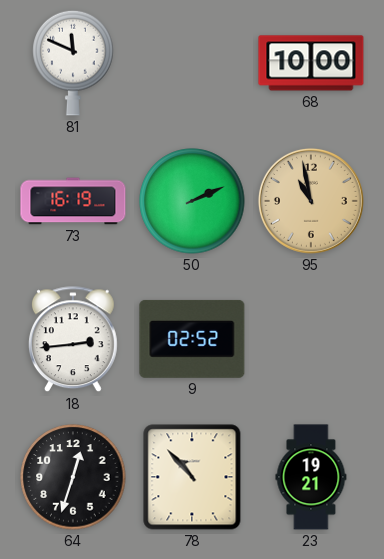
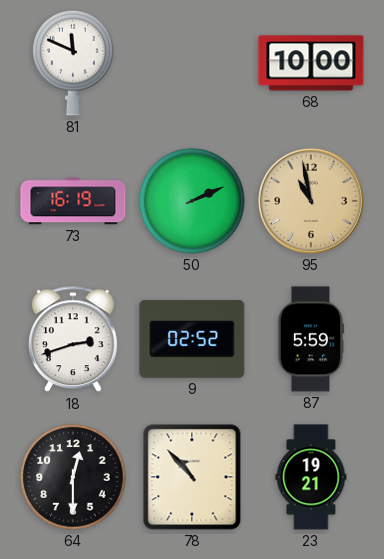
18: 2:44 -> 2:42
87: none -> 5:59
64: 12:33 -> 12:30
